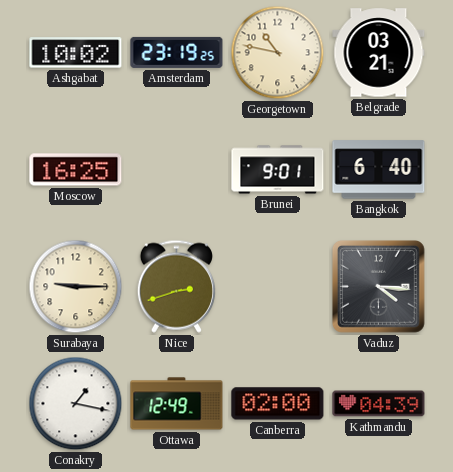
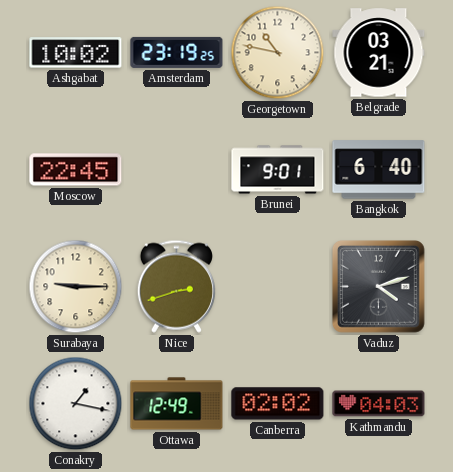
Moscow: 16:25 -> 22:45
Vaduz: 4:16 -> 4:12
Canberra: 02:00 -> 02:02
Kathmandu: 04:39 -> 04:03
